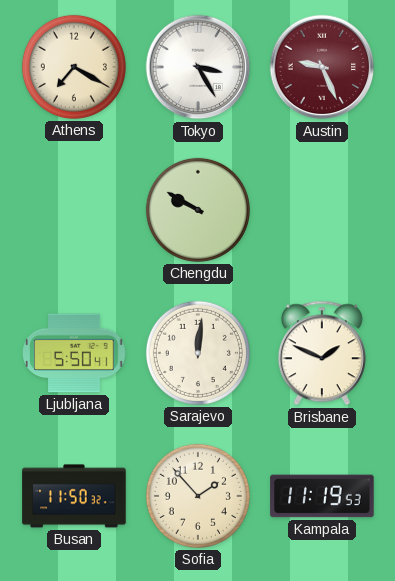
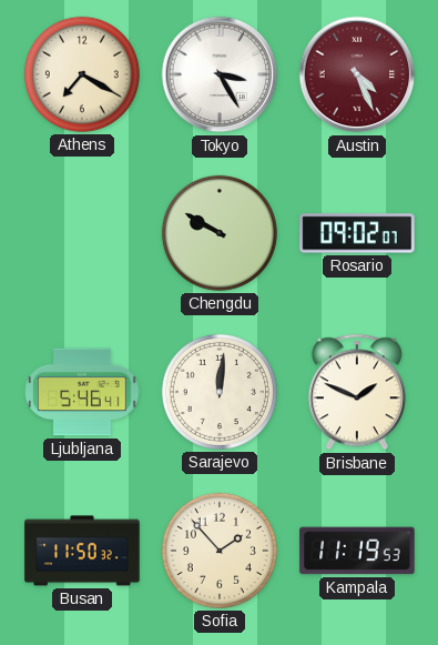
Austin: 9:26 -> 4:26
Rosario: none -> 09:02
Ljubljana: 5:50 -> 5:46
